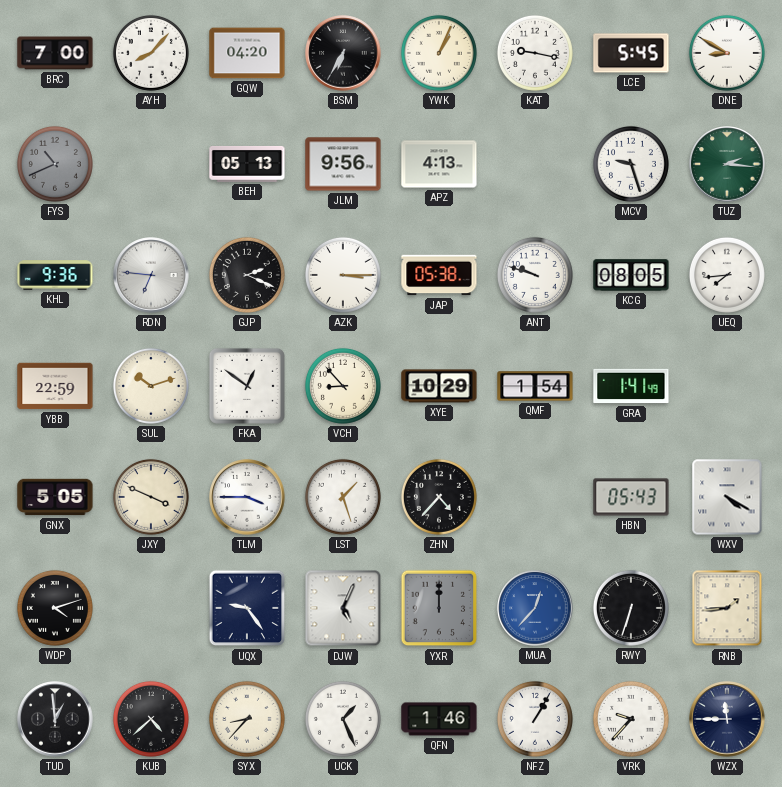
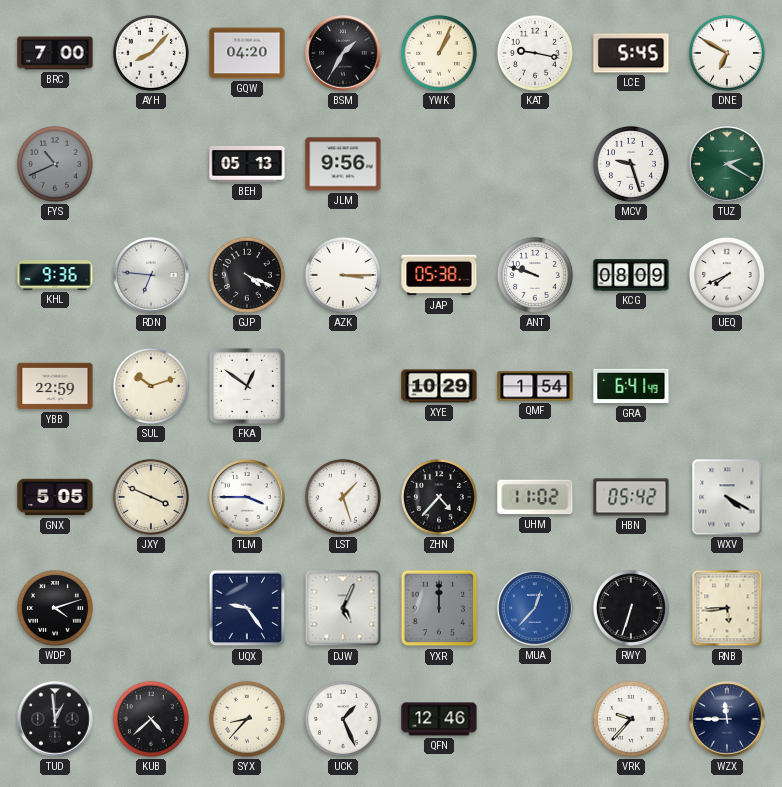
BSM: 6:35 -> 1:35
DNE: 8:50 -> 6:50
APZ: 4:13 -> none
TUZ: 2:16 -> 2:20
GJP: 2:19 -> 4:19
KCG: 08:05 -> 08:09
UEQ: 7:44 -> 7:41
VCH: 8:53 -> none
GRA: 1:41 -> 6:41
UHM: none -> 11:02
HBN: 05:43 -> 05:42
RNB: 1:44 -> 5:44
QFN: 1:46 -> 12:46
NFZ: 1:05 -> none
